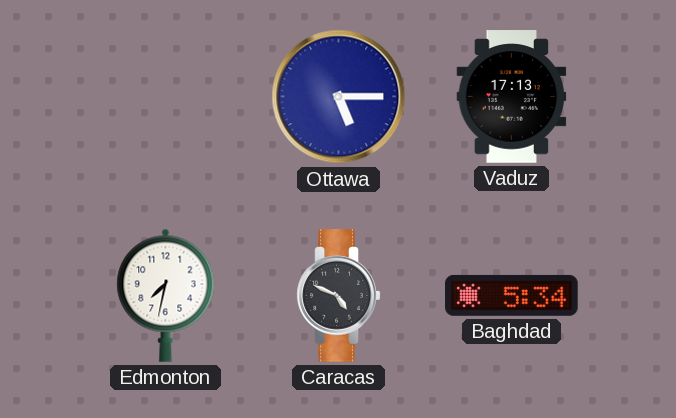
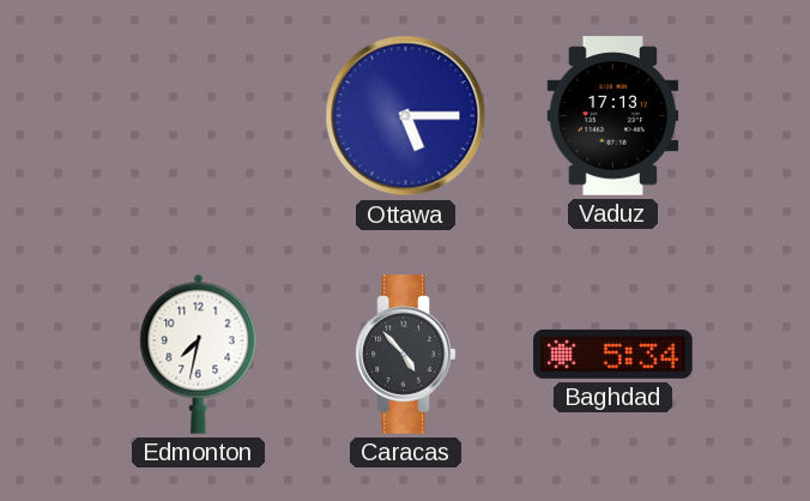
Caracas: 4:49 -> 4:53
